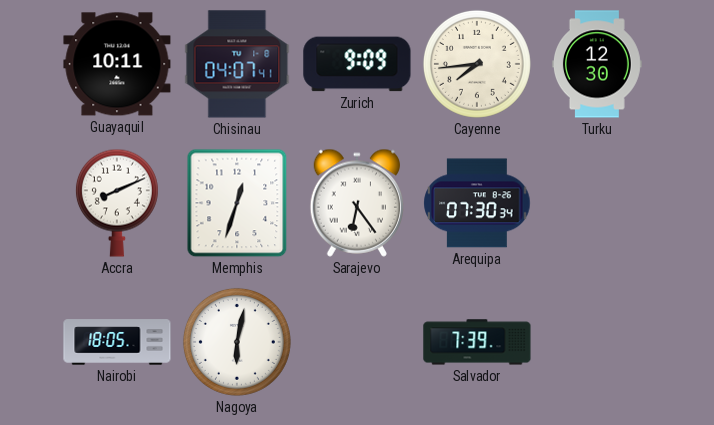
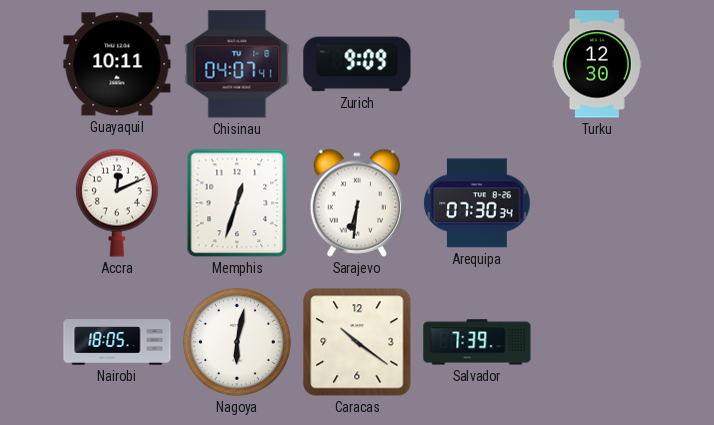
Cayenne: 7:44 -> none
Accra: 8:11 -> 12:11
Sarajevo: 6:24 -> 6:31
Caracas: none -> 10:21
